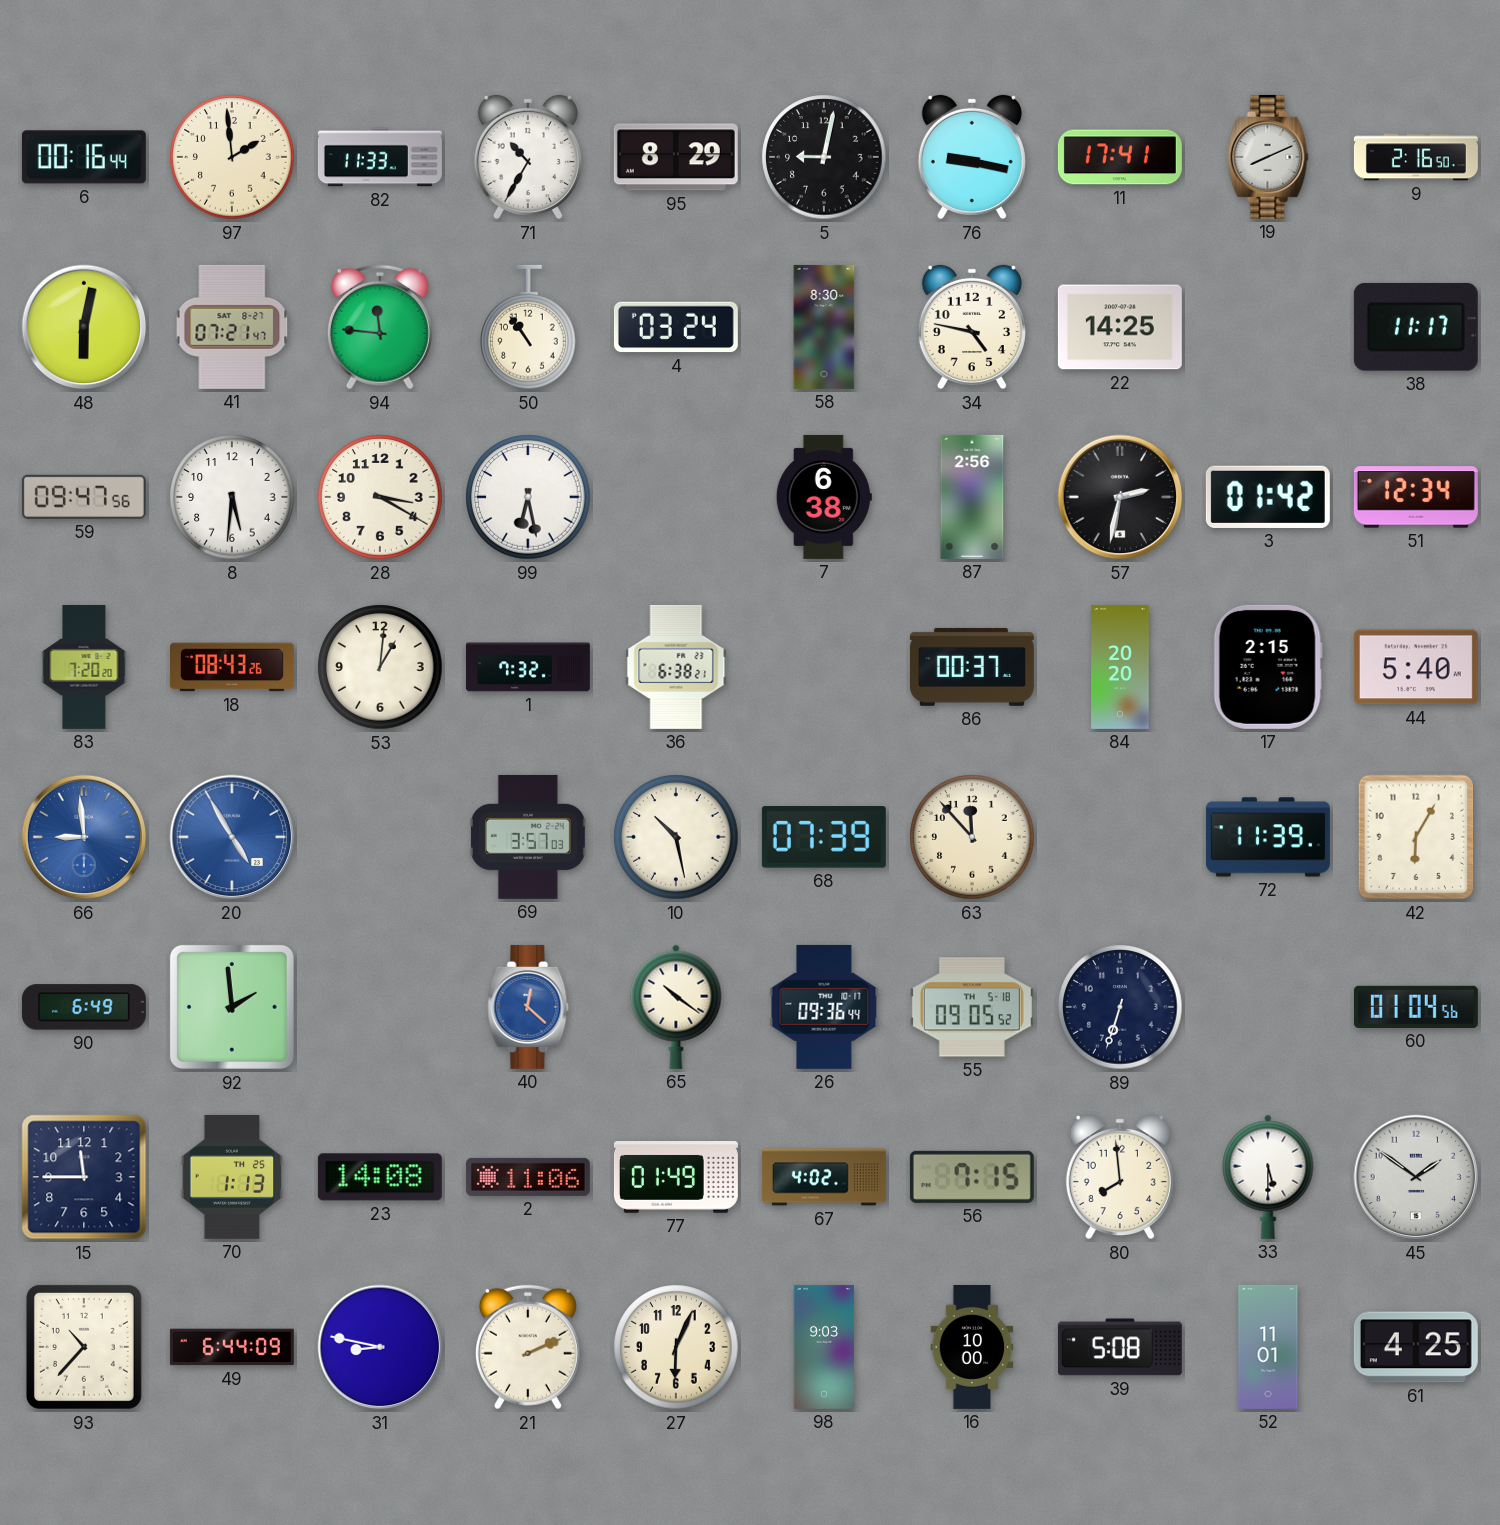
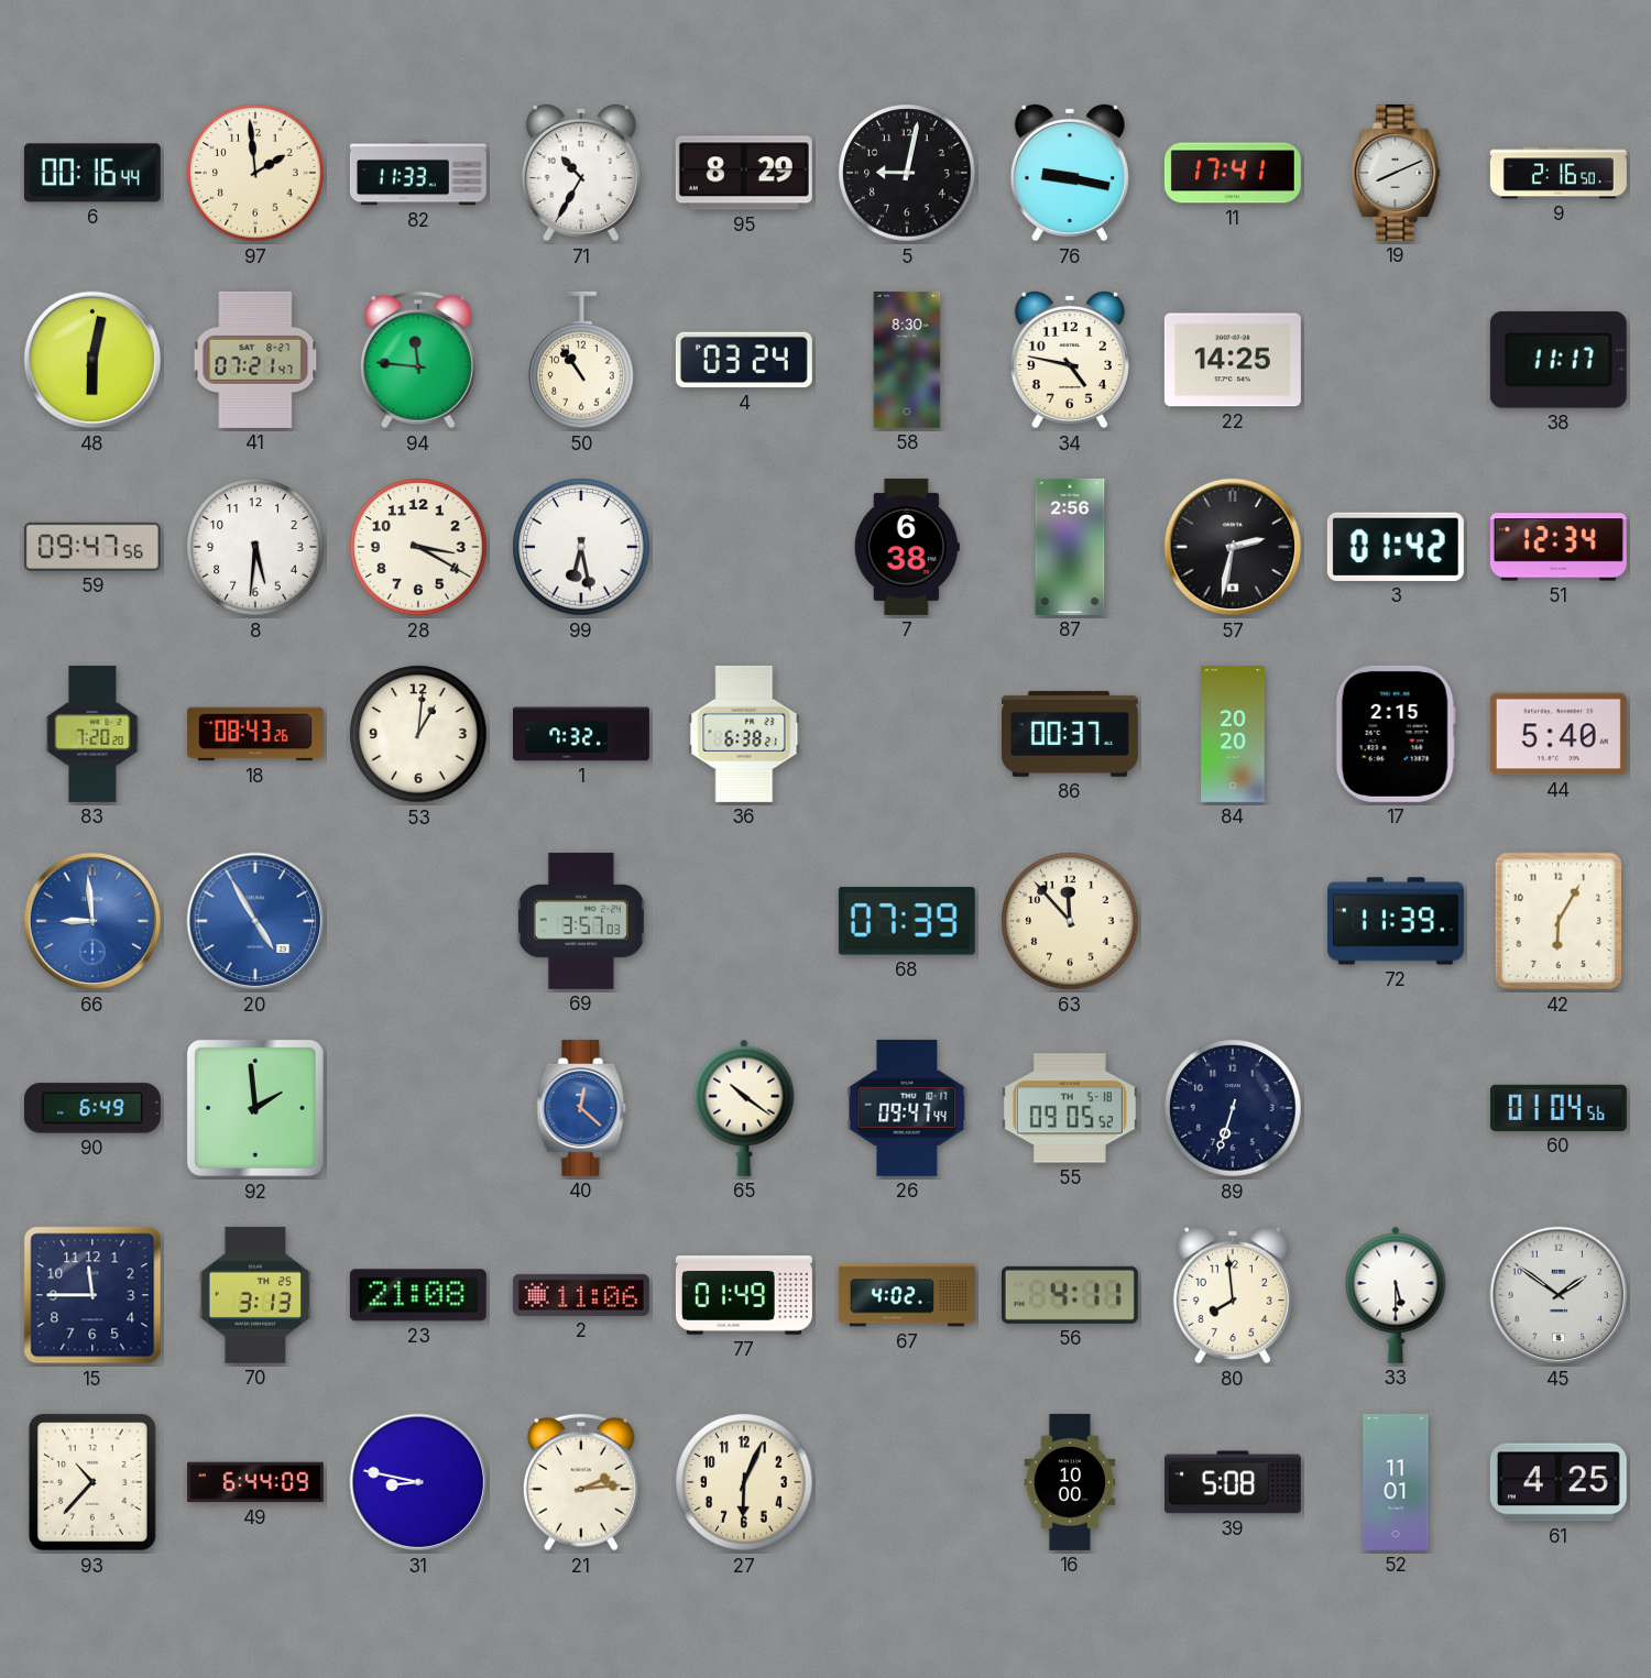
10: 10:28 -> none
26: 09:36 -> 09:47
70: 1:13 -> 3:13
23: 14:08 -> 21:08
56: 7:15 -> 4:11
21: 2:11 -> 2:14
98: 9:03 -> none
